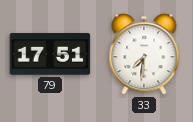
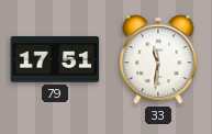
33: 7:31 -> 11:31
